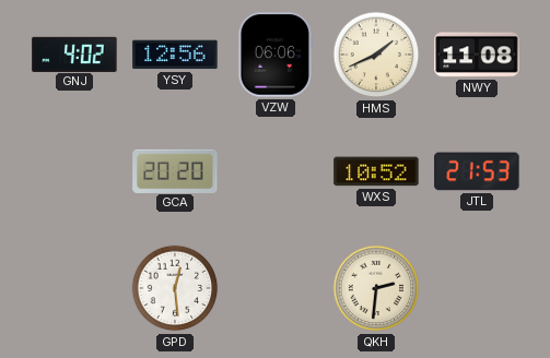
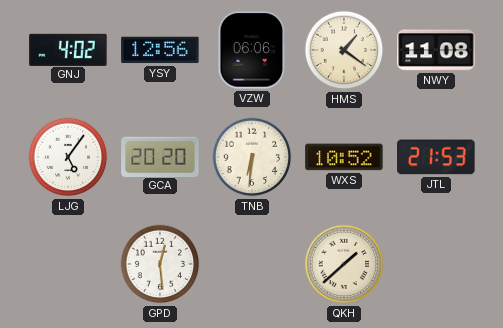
HMS: 1:41 -> 1:21
LJG: none -> 5:06
TNB: none -> 6:31
QKH: 2:31 -> 1:38
